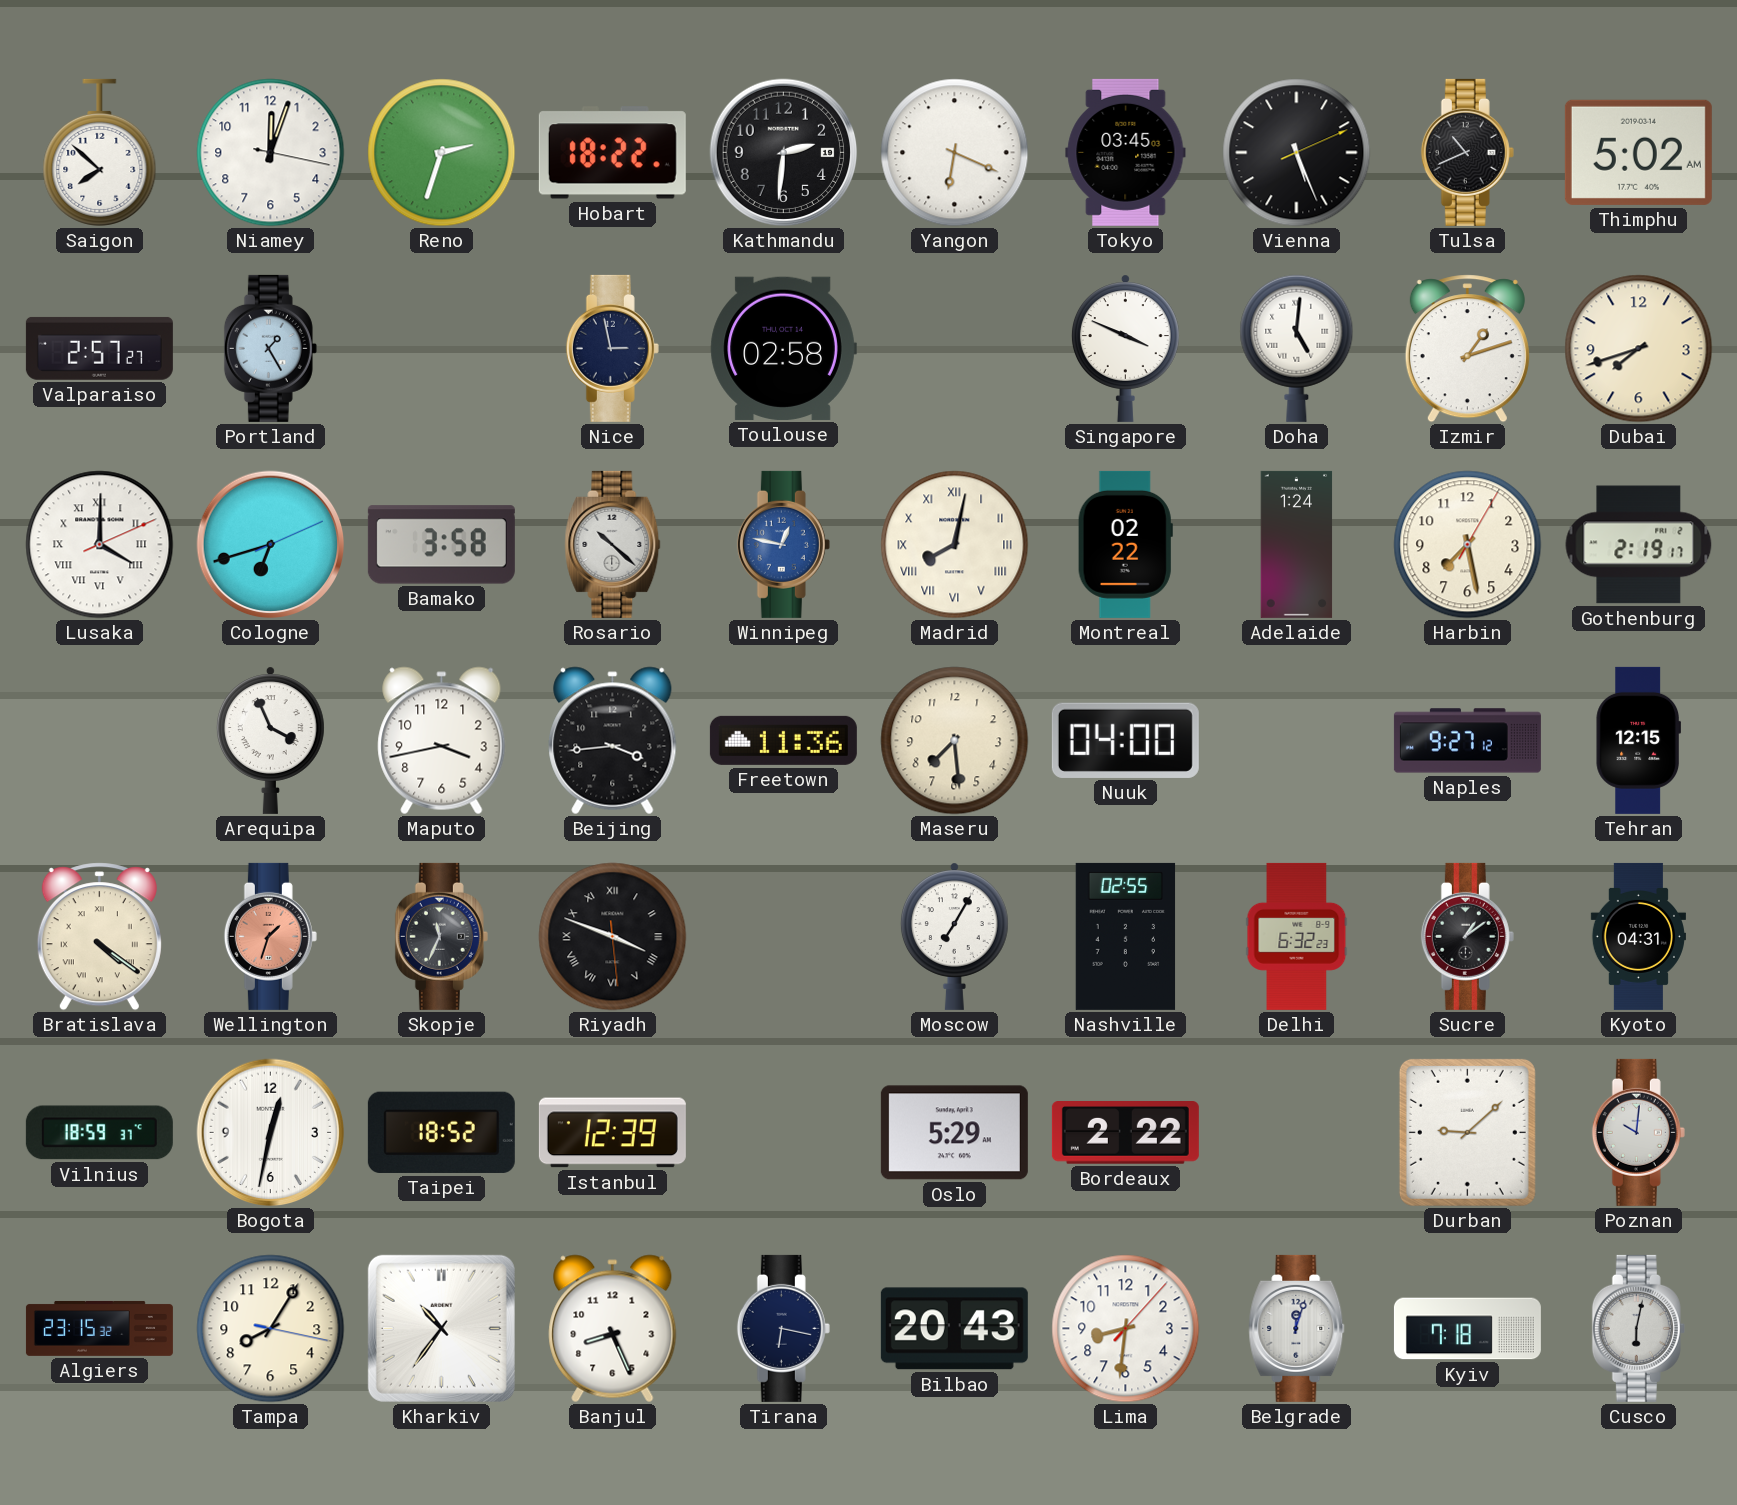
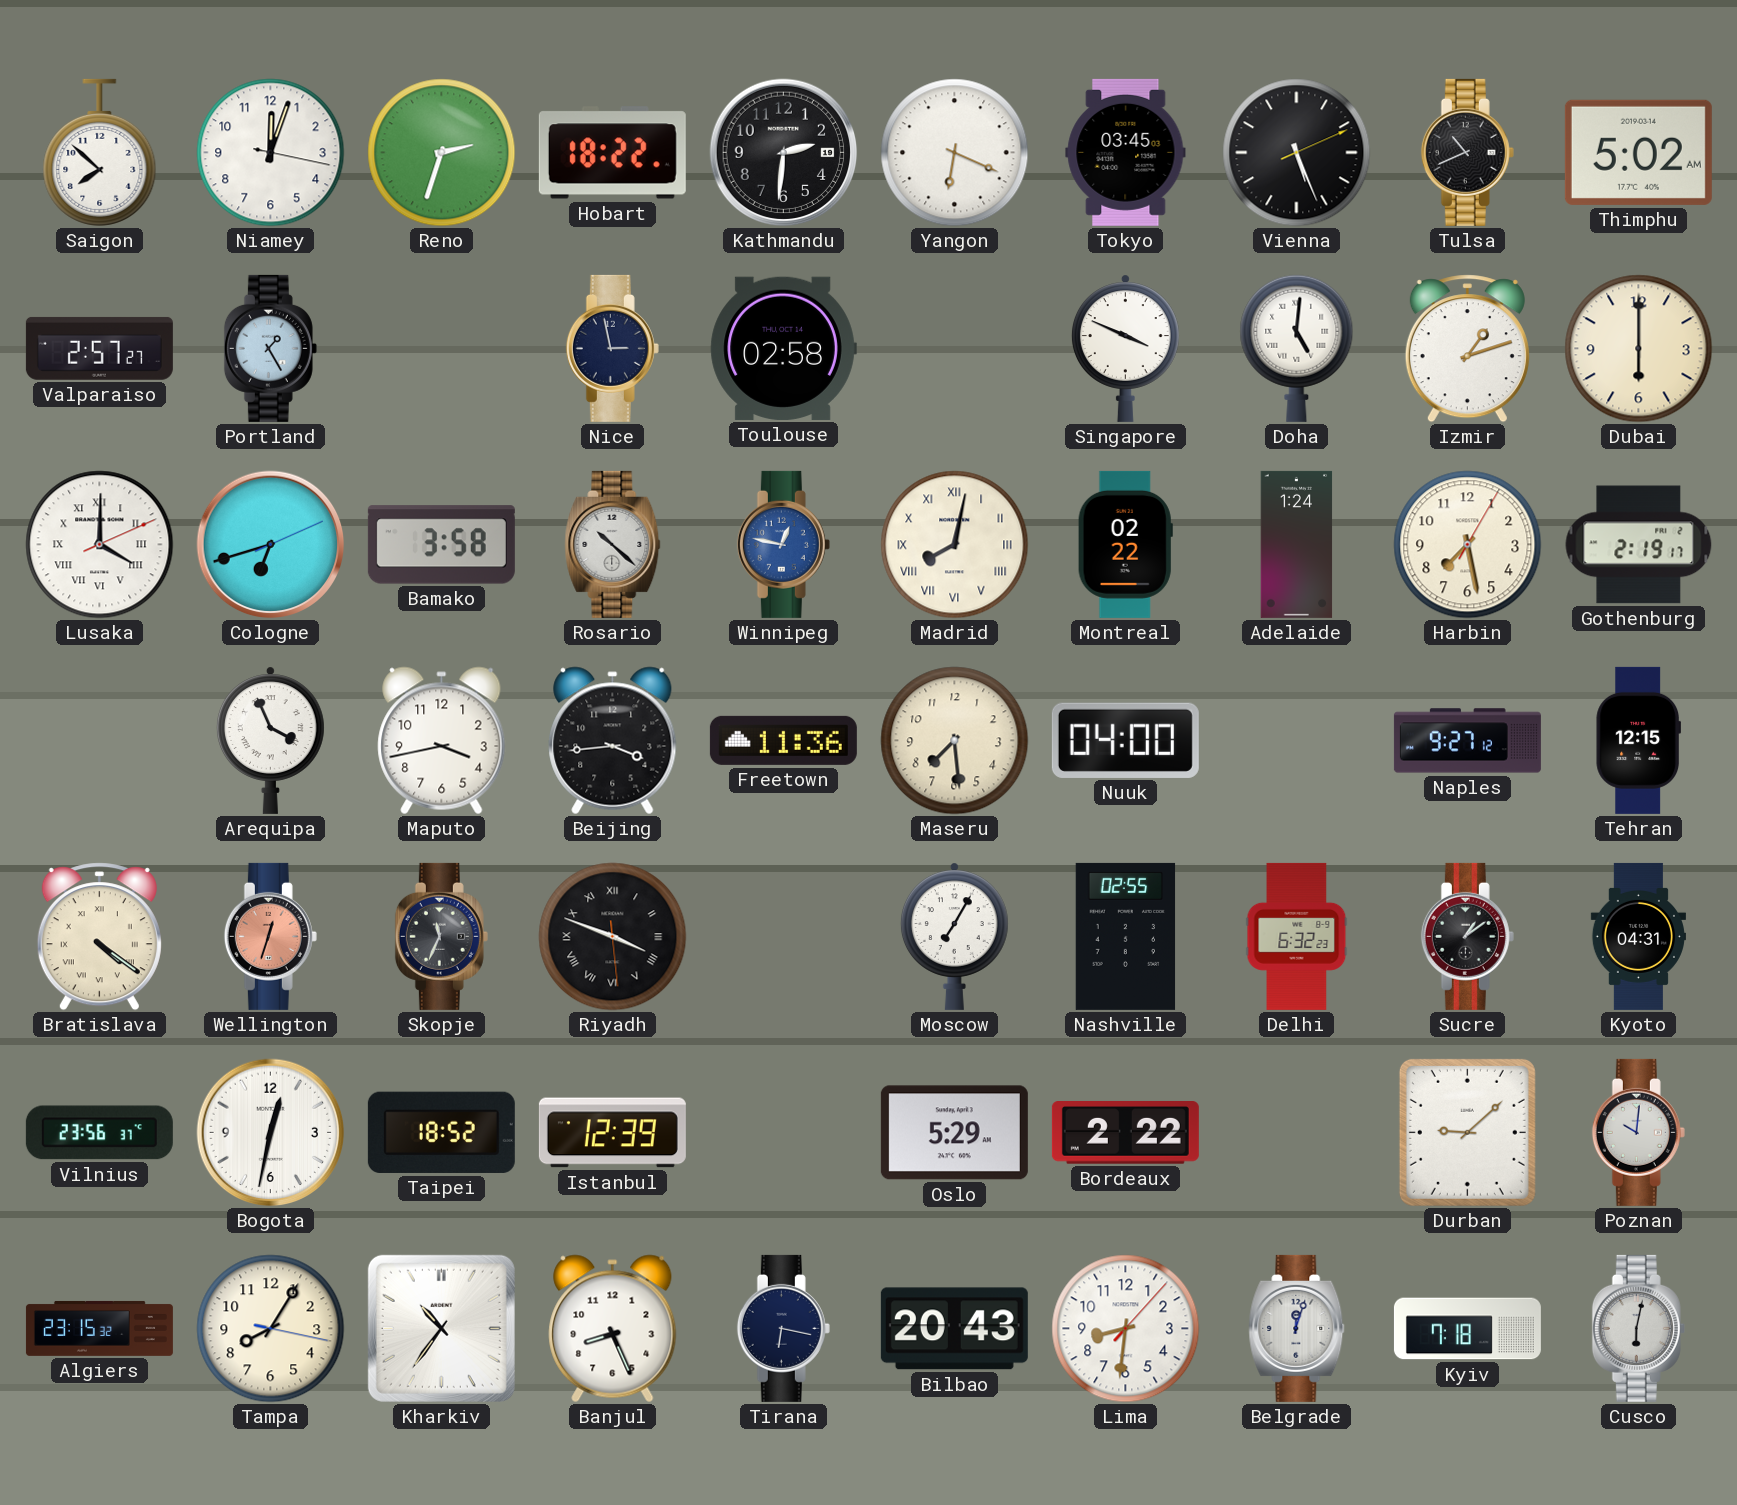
Dubai: 7:42 -> 6:00
Wellington: 1:33 -> 12:33
Vilnius: 18:59 -> 23:56
